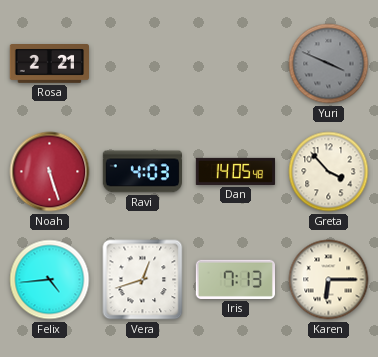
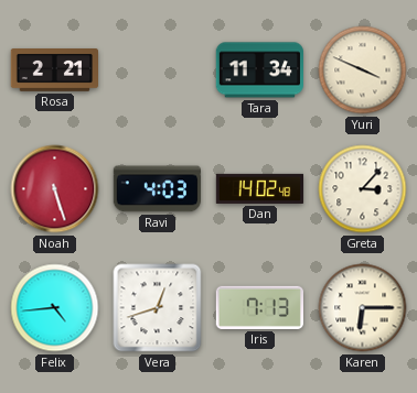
Tara: none -> 11:34
Yuri dial: grey -> cream
Dan: 14:05 -> 14:02
Greta: 3:53 -> 3:07
